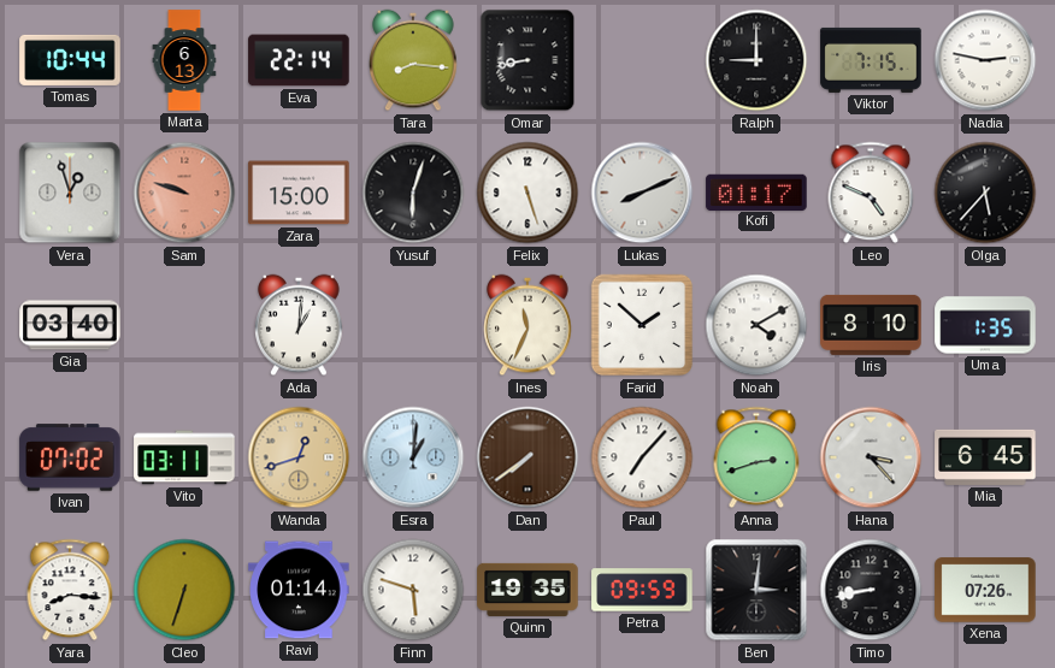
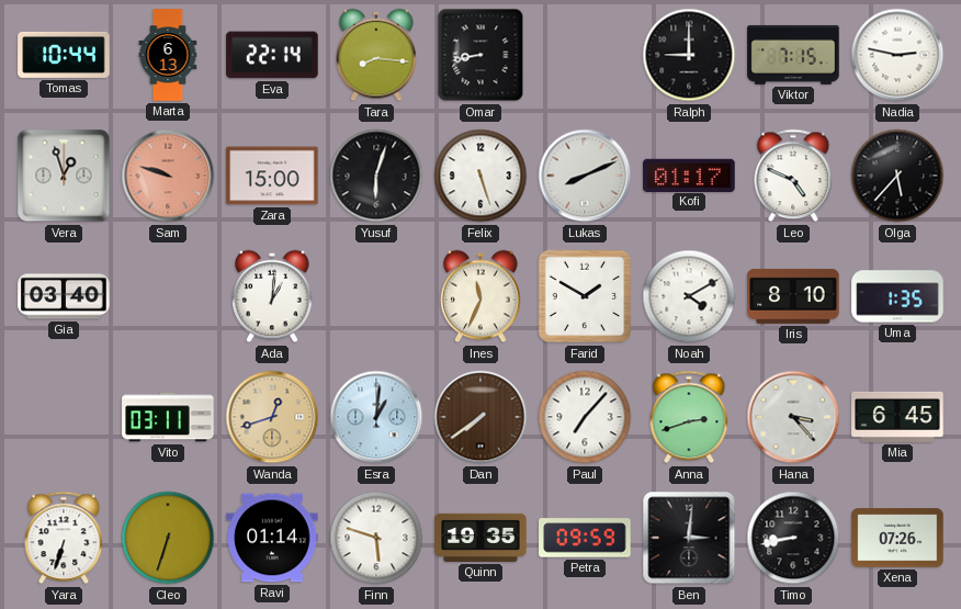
Farid: 1:52 -> 1:50
Ivan: 07:02 -> none
Yara: 8:16 -> 6:33
